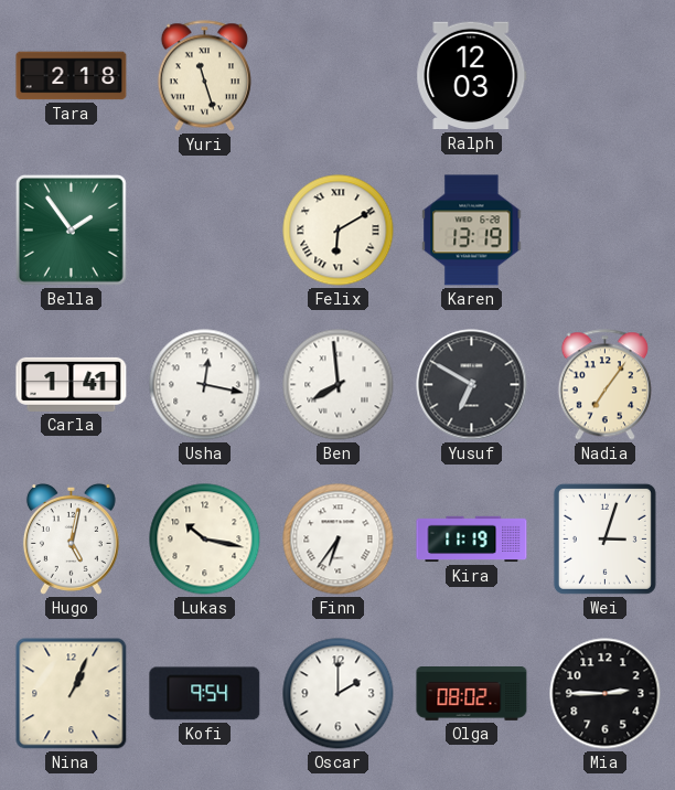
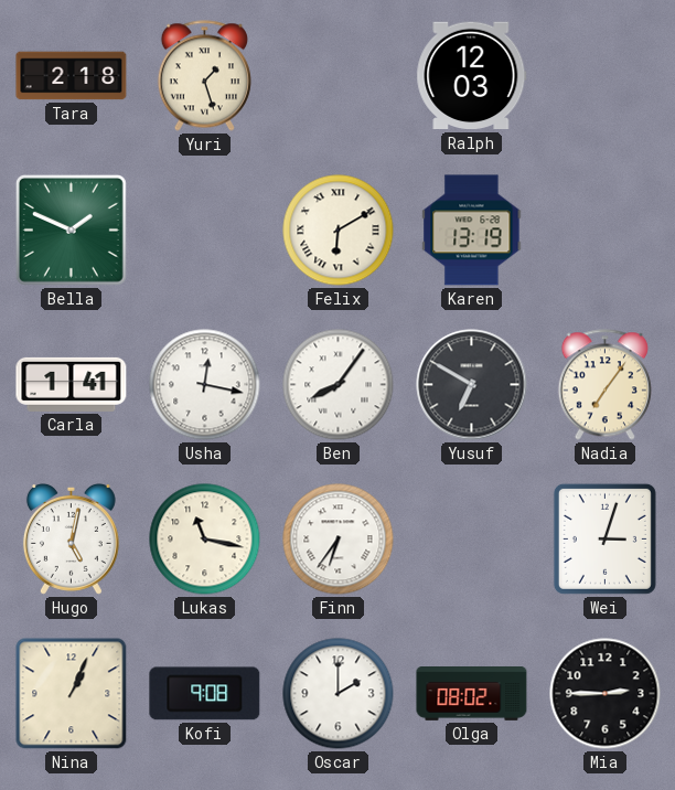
Yuri: 11:27 -> 1:27
Bella: 1:54 -> 1:49
Ben: 7:59 -> 8:06
Lukas: 10:17 -> 11:17
Kira: 11:19 -> none
Kofi: 9:54 -> 9:08
